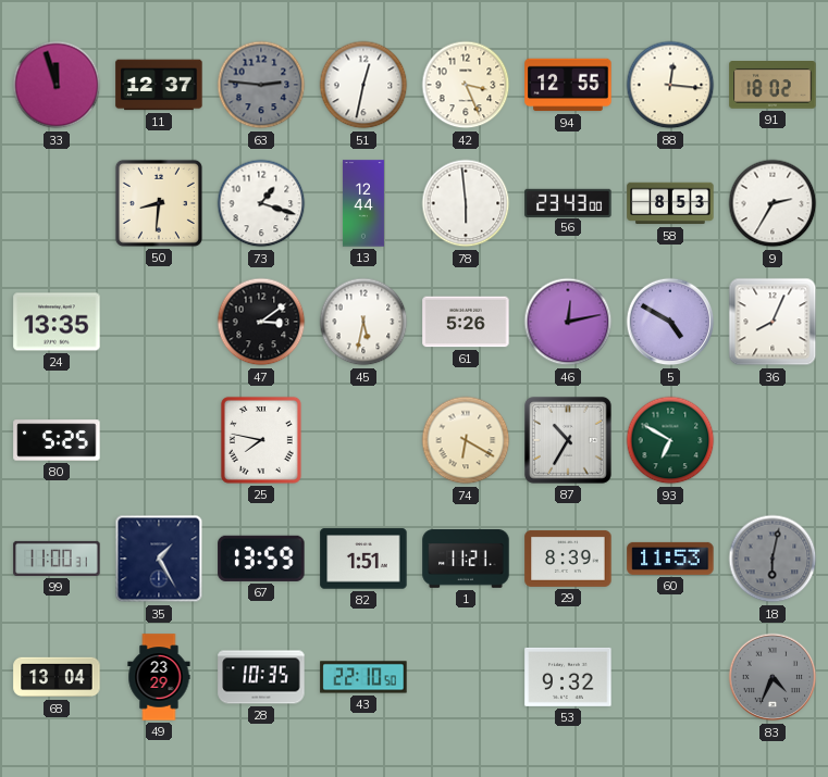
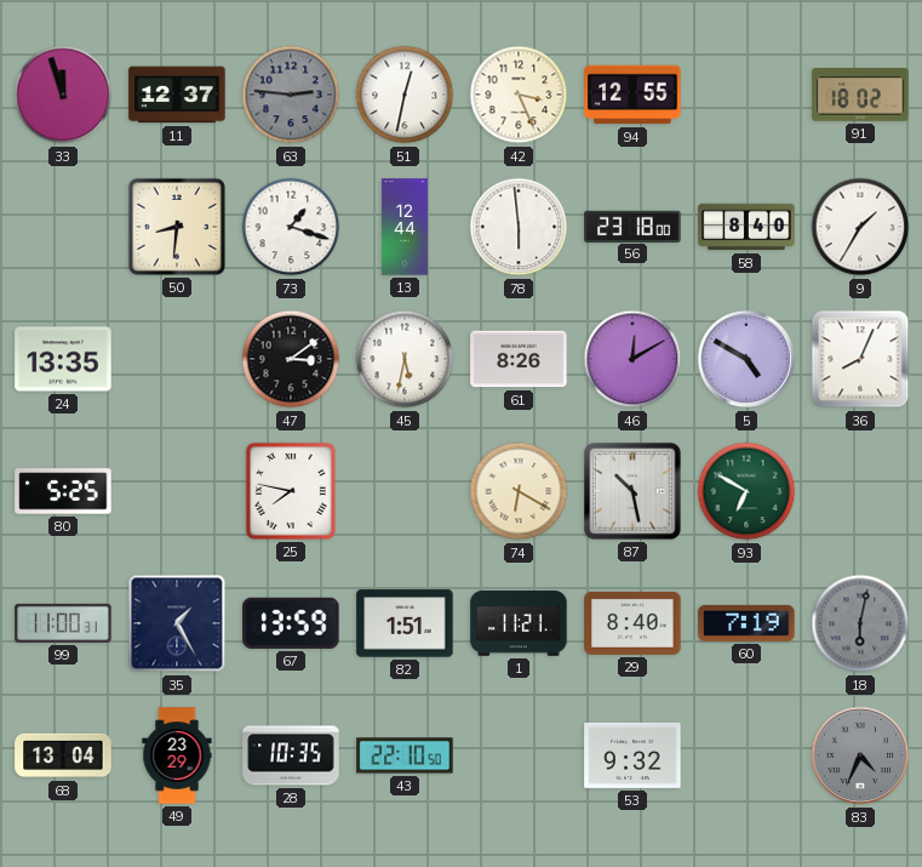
88: 12:16 -> none
56: 23:43 -> 23:18
58: 8:53 -> 8:40
9: 2:35 -> 1:35
61: 5:26 -> 8:26
46: 12:13 -> 12:10
87: 10:35 -> 10:28
29: 8:39 -> 8:40
60: 11:53 -> 7:19
